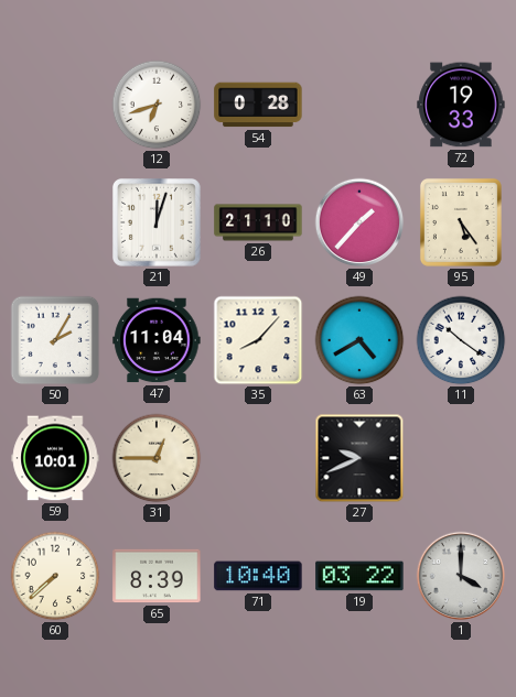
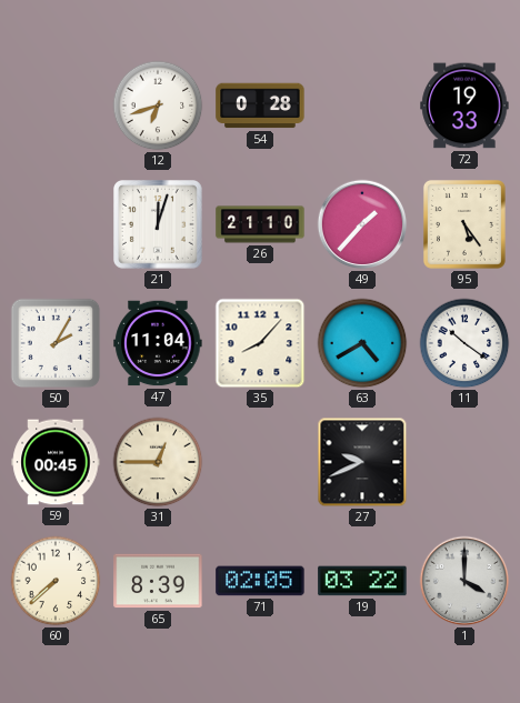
59: 10:01 -> 00:45
71: 10:40 -> 02:05
